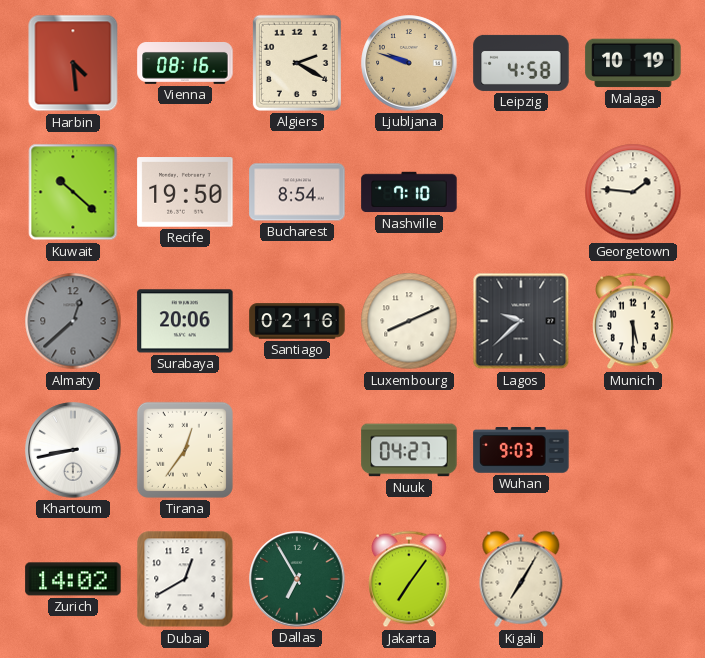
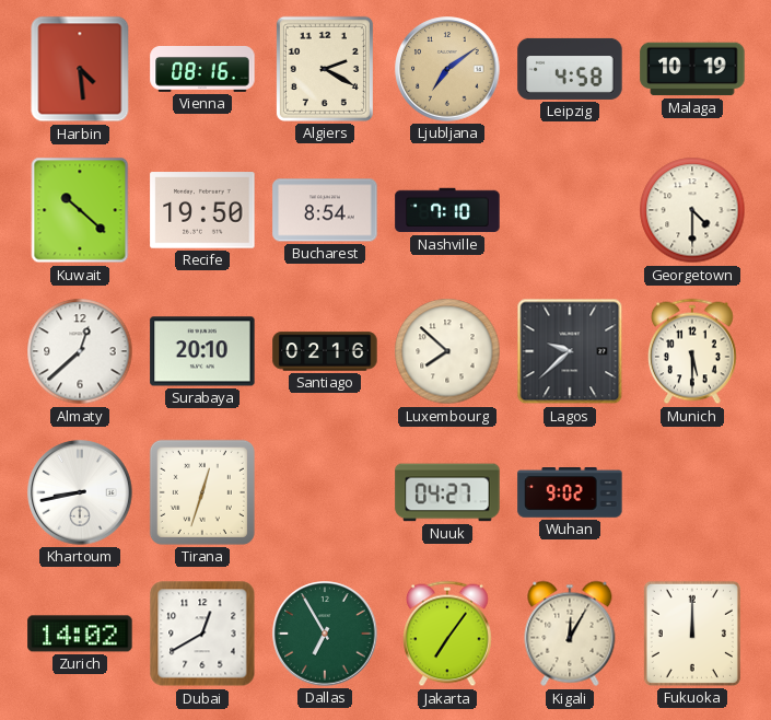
Ljubljana: 9:48 -> 7:09
Georgetown: 1:46 -> 4:30
Almaty dial: grey -> white
Surabaya: 20:06 -> 20:10
Luxembourg: 8:11 -> 7:52
Tirana: 12:36 -> 12:33
Wuhan: 9:03 -> 9:02
Kigali: 7:05 -> 12:05
Fukuoka: none -> 12:00
